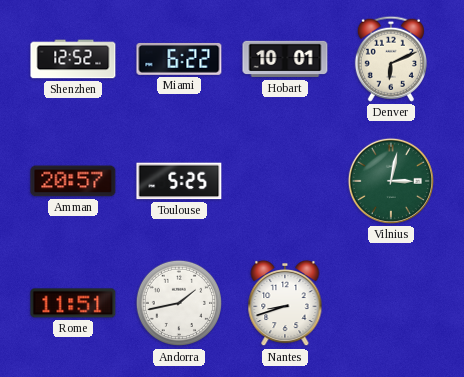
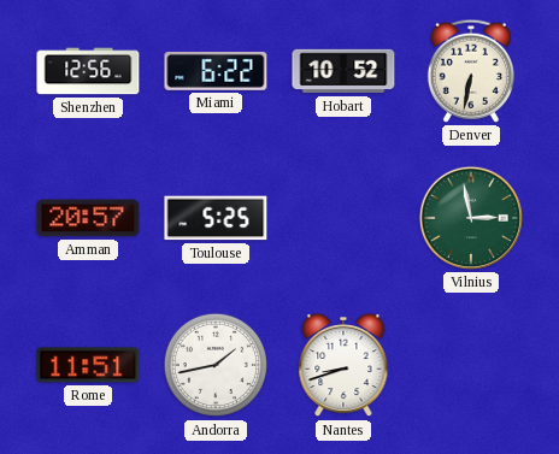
Shenzhen: 12:52 -> 12:56
Hobart: 10:01 -> 10:52
Denver: 6:11 -> 6:32
Vilnius: 3:02 -> 2:58
